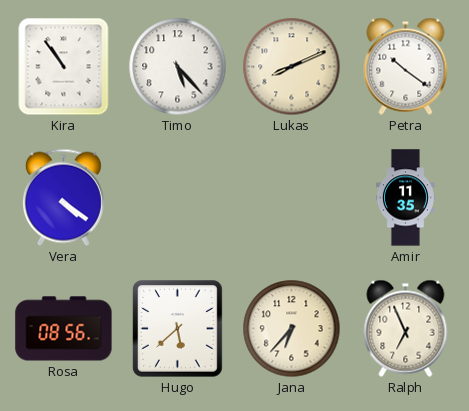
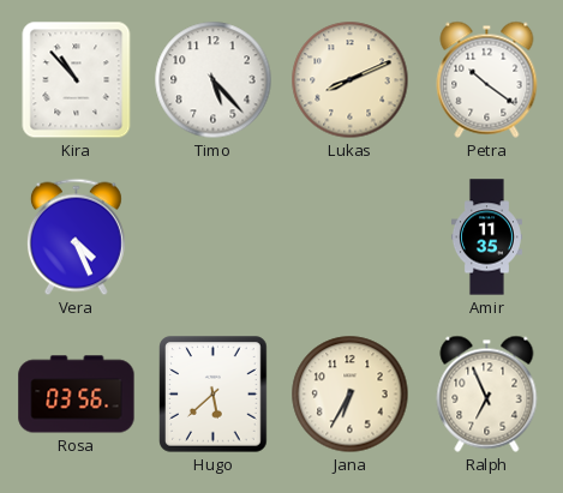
Kira: 10:54 -> 10:53
Vera: 4:21 -> 4:26
Rosa: 08:56 -> 03:56
Jana: 6:37 -> 6:35
